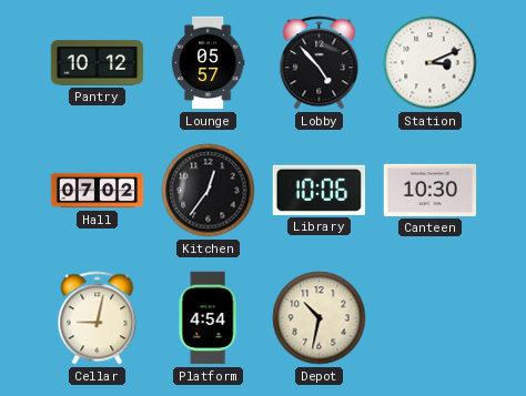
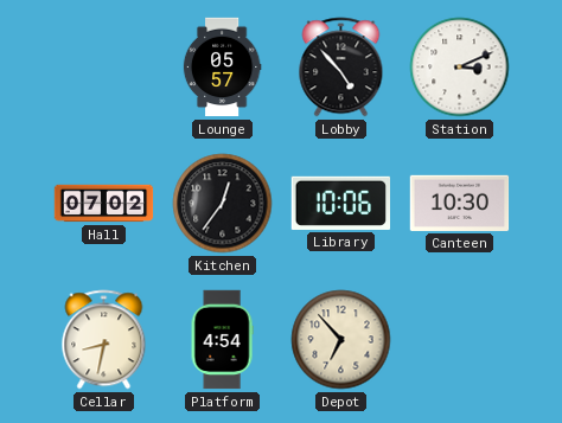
Pantry: 10:12 -> none
Cellar: 9:02 -> 8:32
Depot: 10:32 -> 6:53
